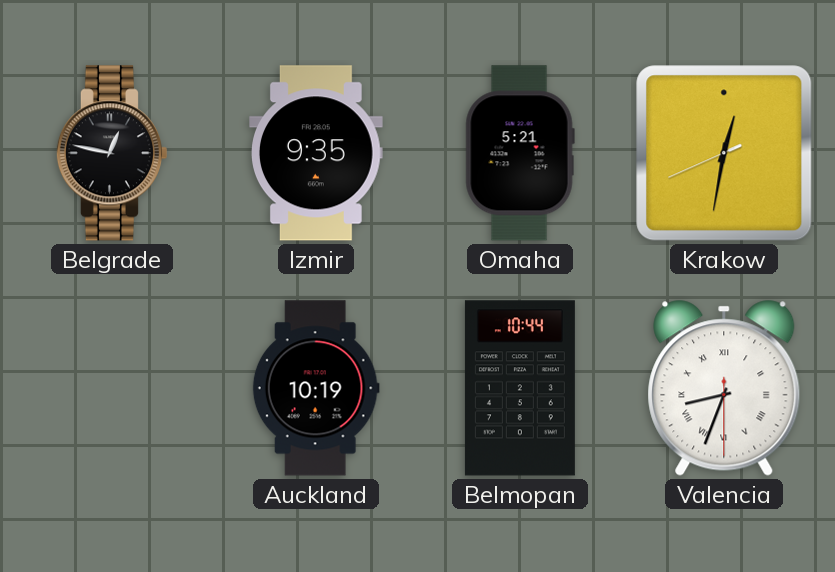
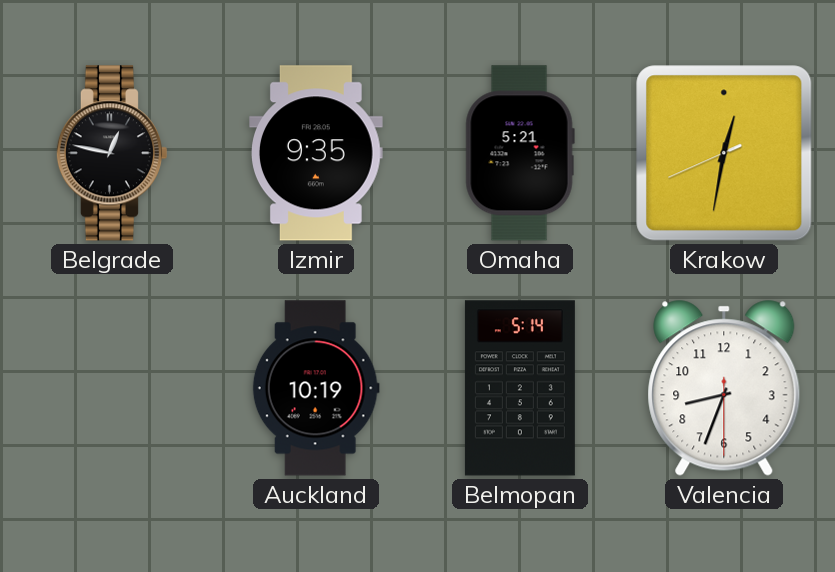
Belmopan: 10:44 -> 5:14
Valencia numerals: Roman -> Arabic
